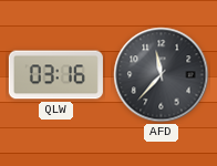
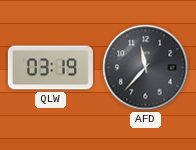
QLW: 03:16 -> 03:19
